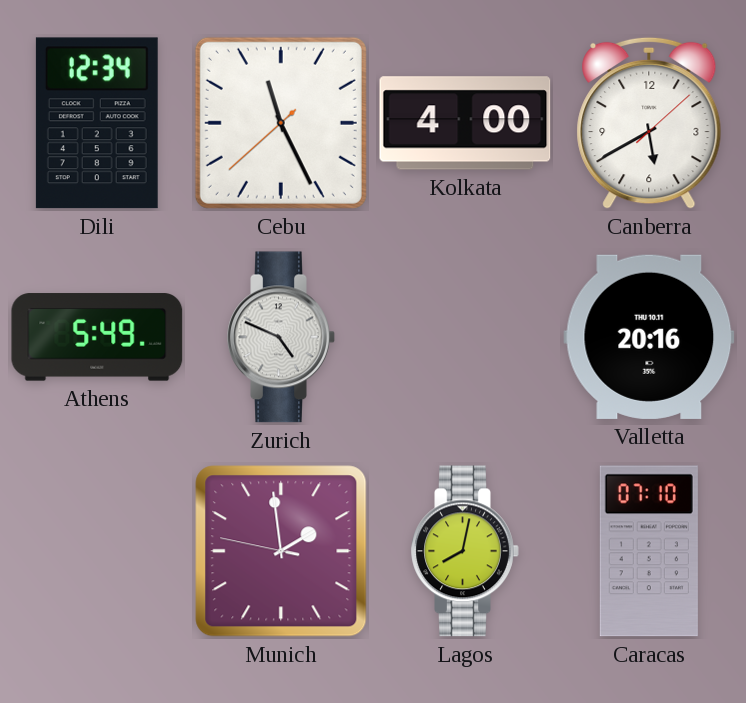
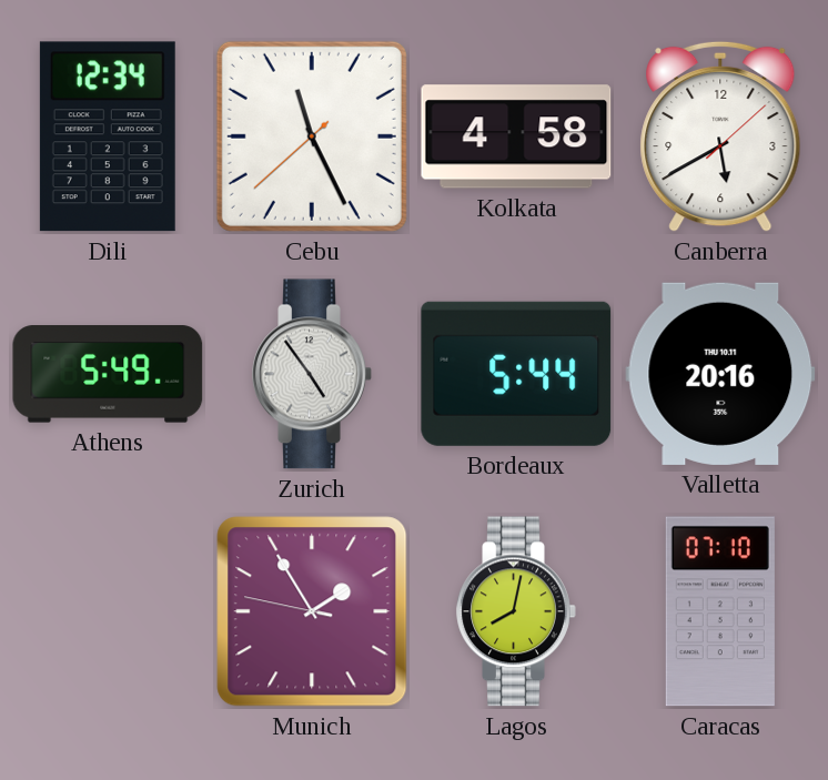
Kolkata: 4:00 -> 4:58
Zurich: 4:49 -> 4:54
Bordeaux: none -> 5:44
Munich: 1:58 -> 1:54
